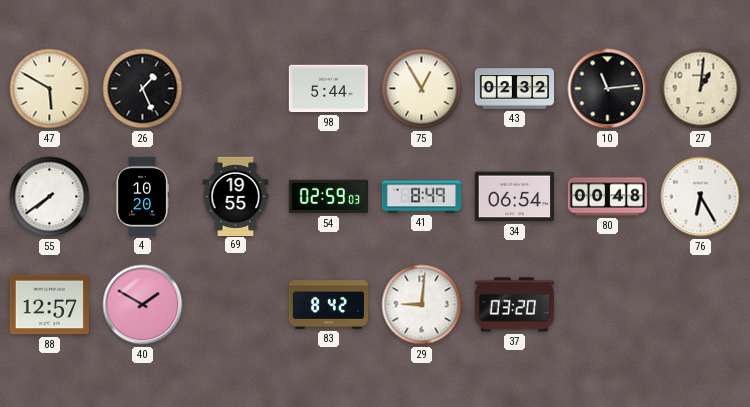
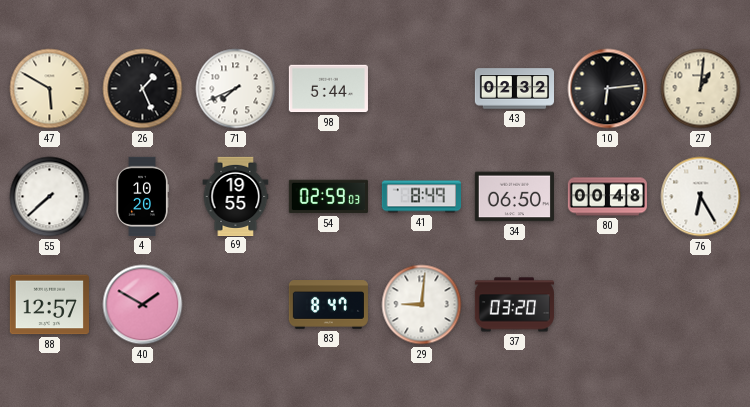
71: none -> 7:41
75: 12:55 -> none
10: 11:14 -> 6:14
55: 7:39 -> 7:38
34: 06:54 -> 06:50
83: 8:42 -> 8:47
